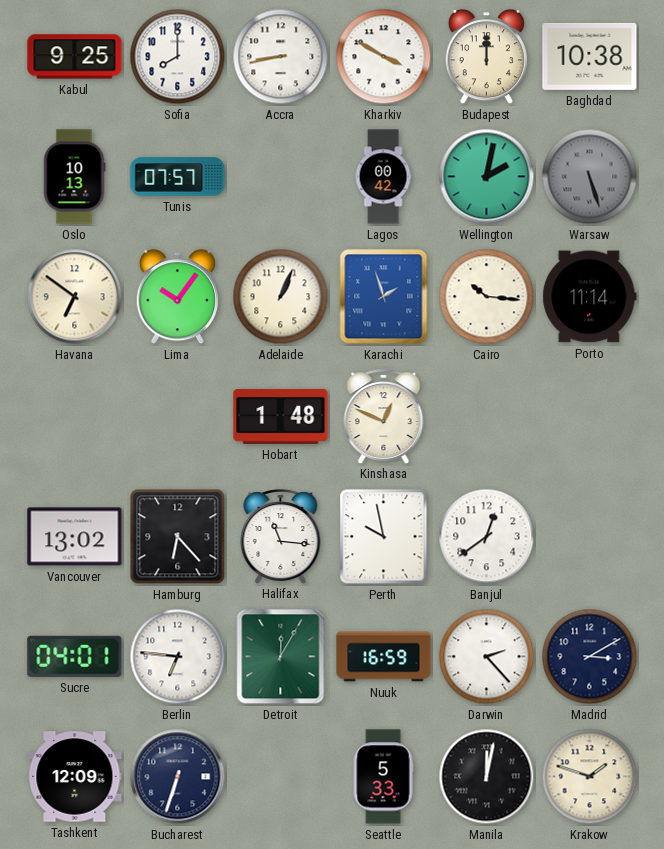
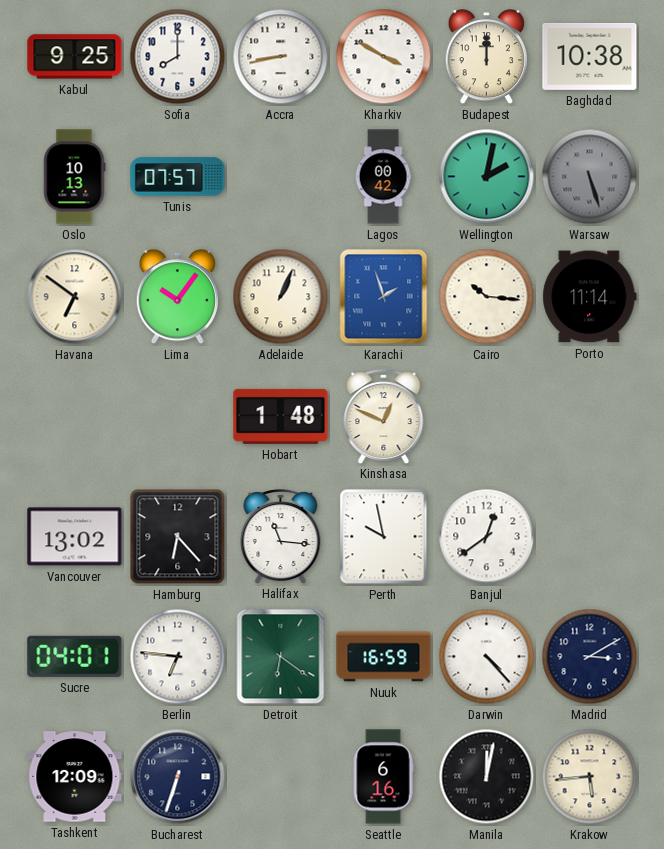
Detroit: 12:05 -> 6:21
Darwin: 2:23 -> 4:23
Seattle: 5:33 -> 6:16
Krakow: 1:48 -> 5:44
